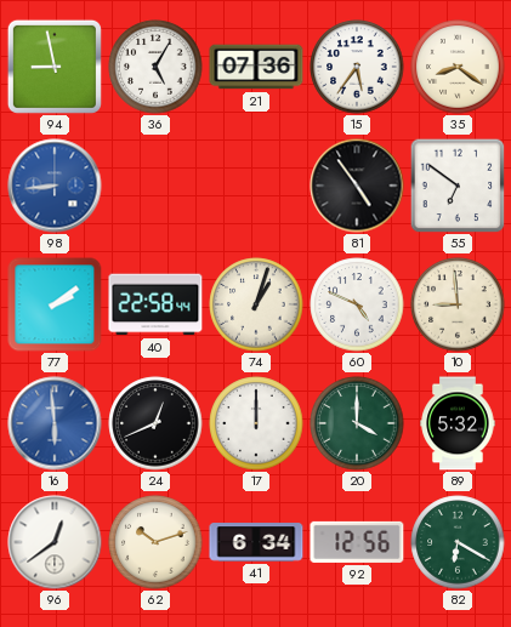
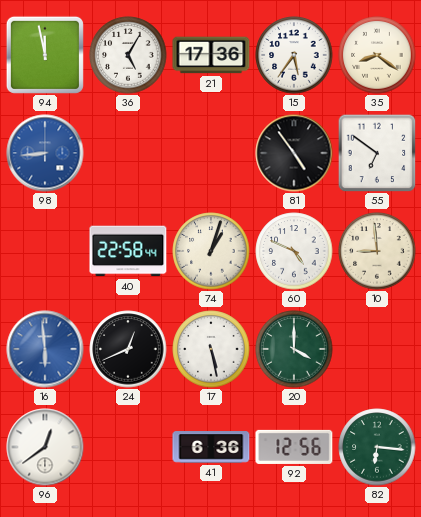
94: 8:58 -> 11:58
21: 07:36 -> 17:36
77: 2:09 -> none
17: 12:00 -> 5:28
89: 5:32 -> none
62: 10:12 -> none
41: 6:34 -> 6:36
82: 6:20 -> 6:16
